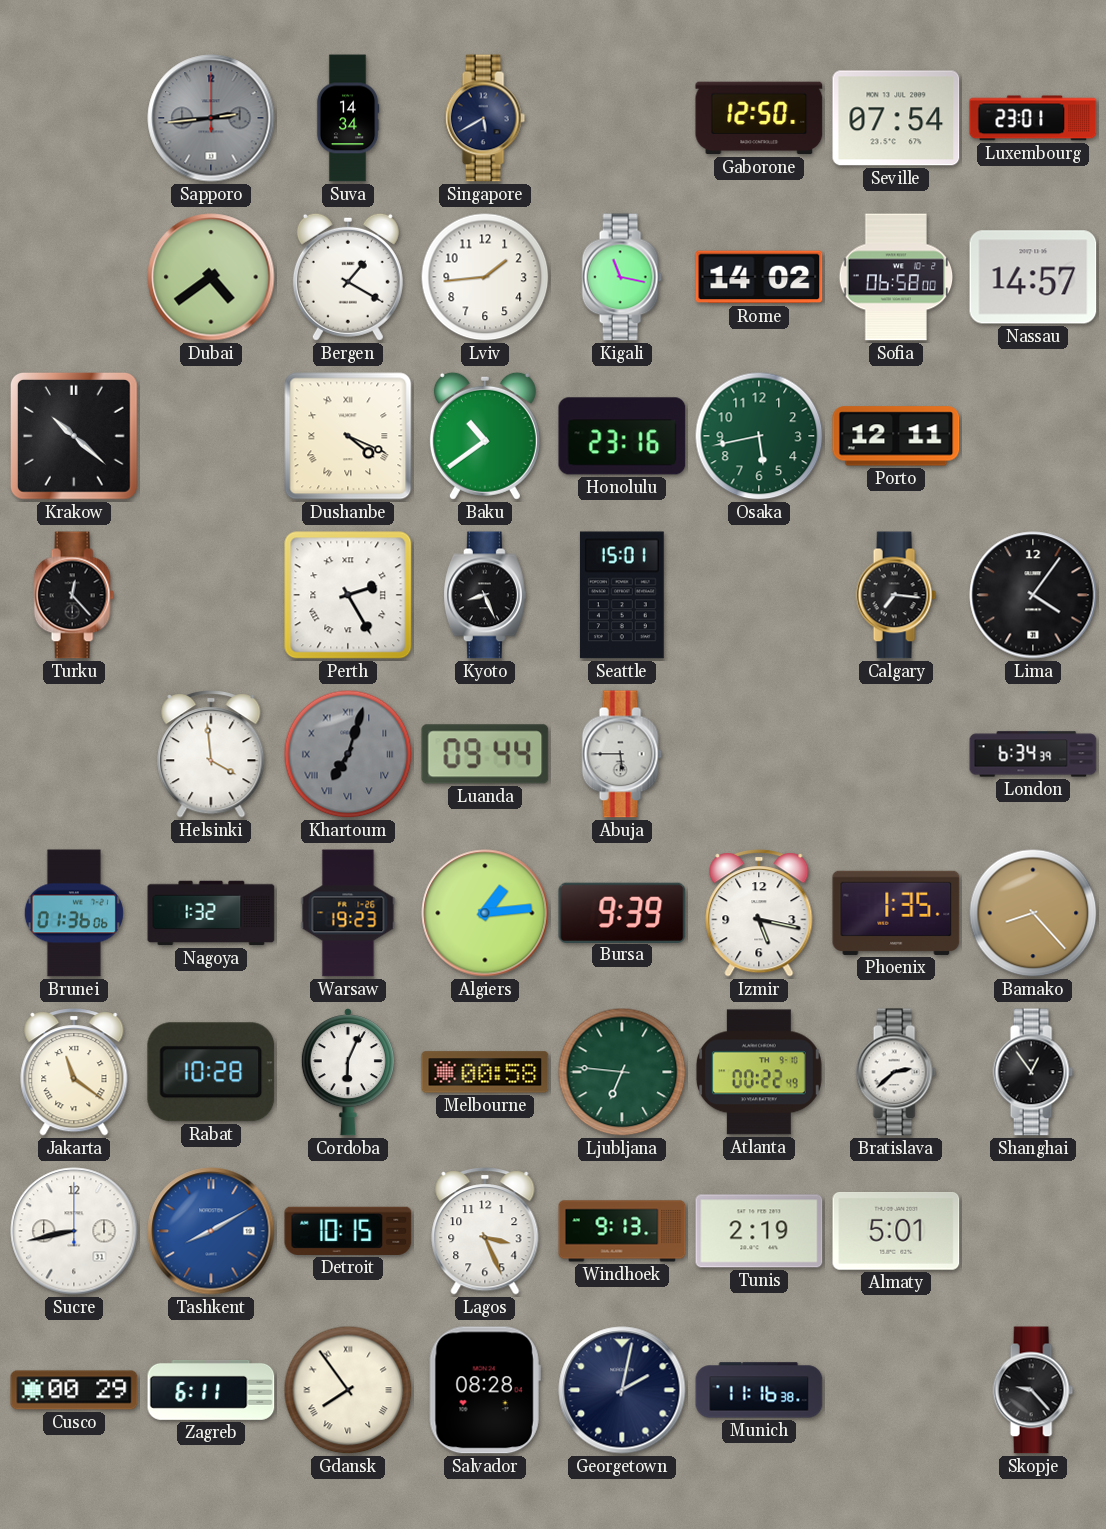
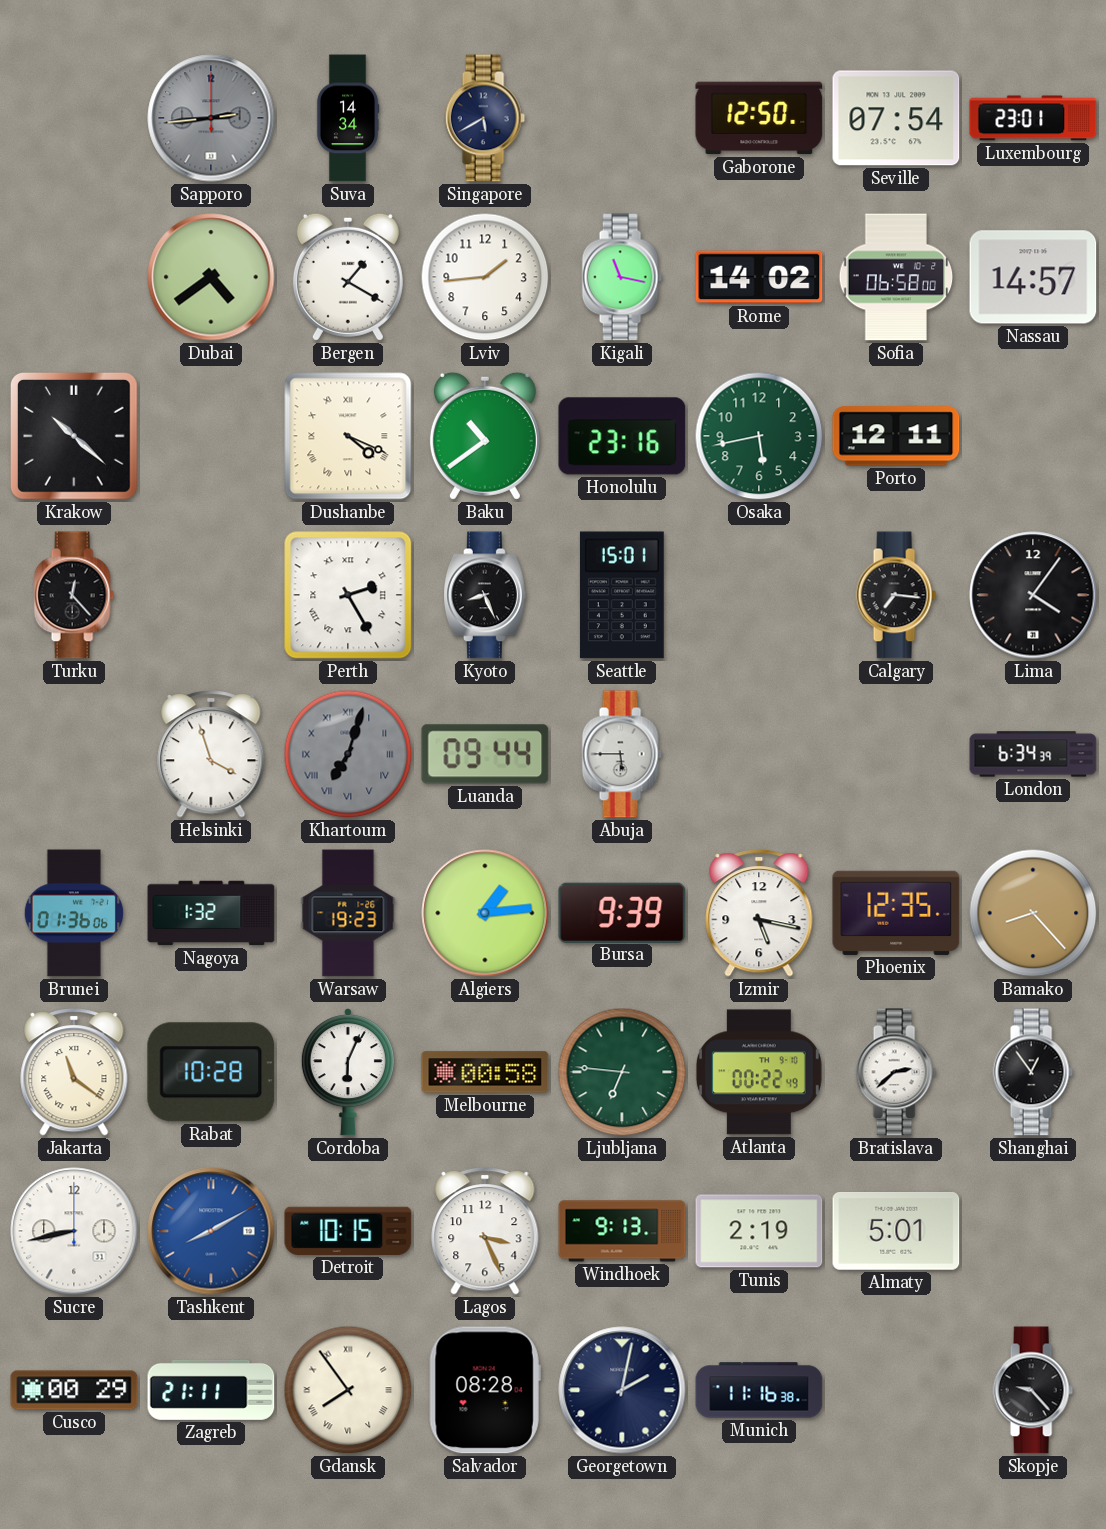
Helsinki: 3:59 -> 3:57
Phoenix: 1:35 -> 12:35
Zagreb: 6:11 -> 21:11
